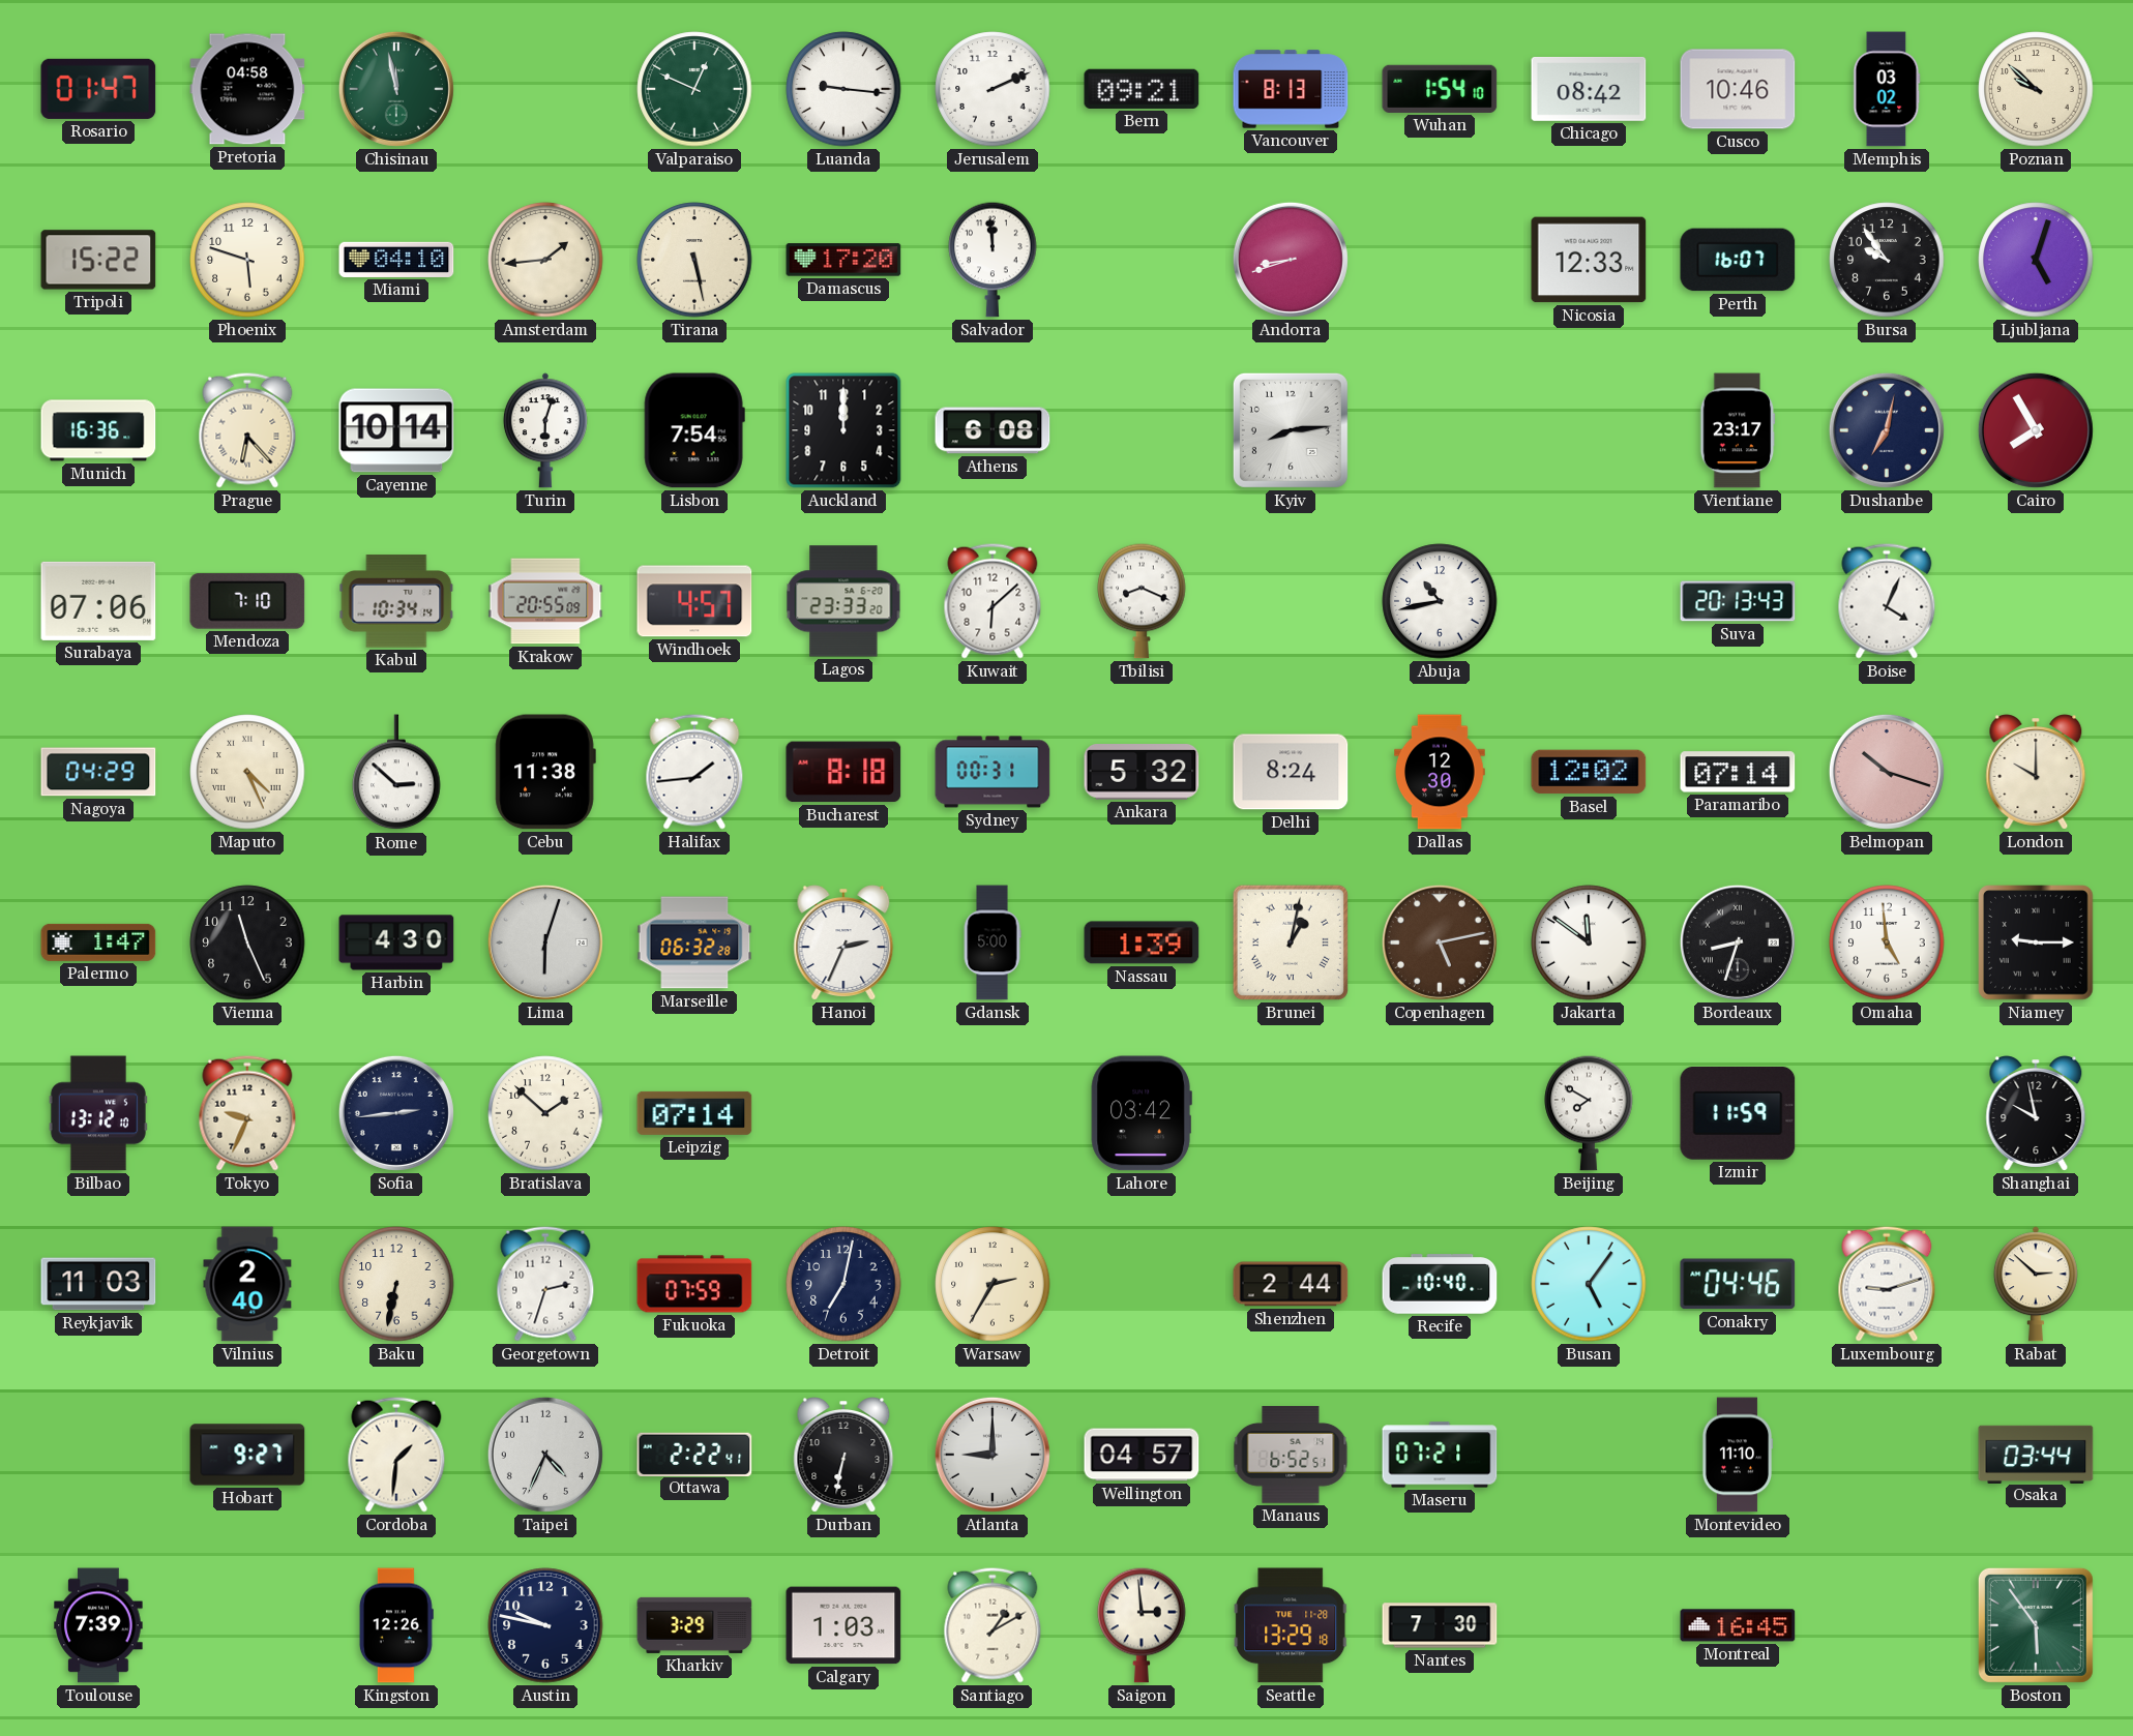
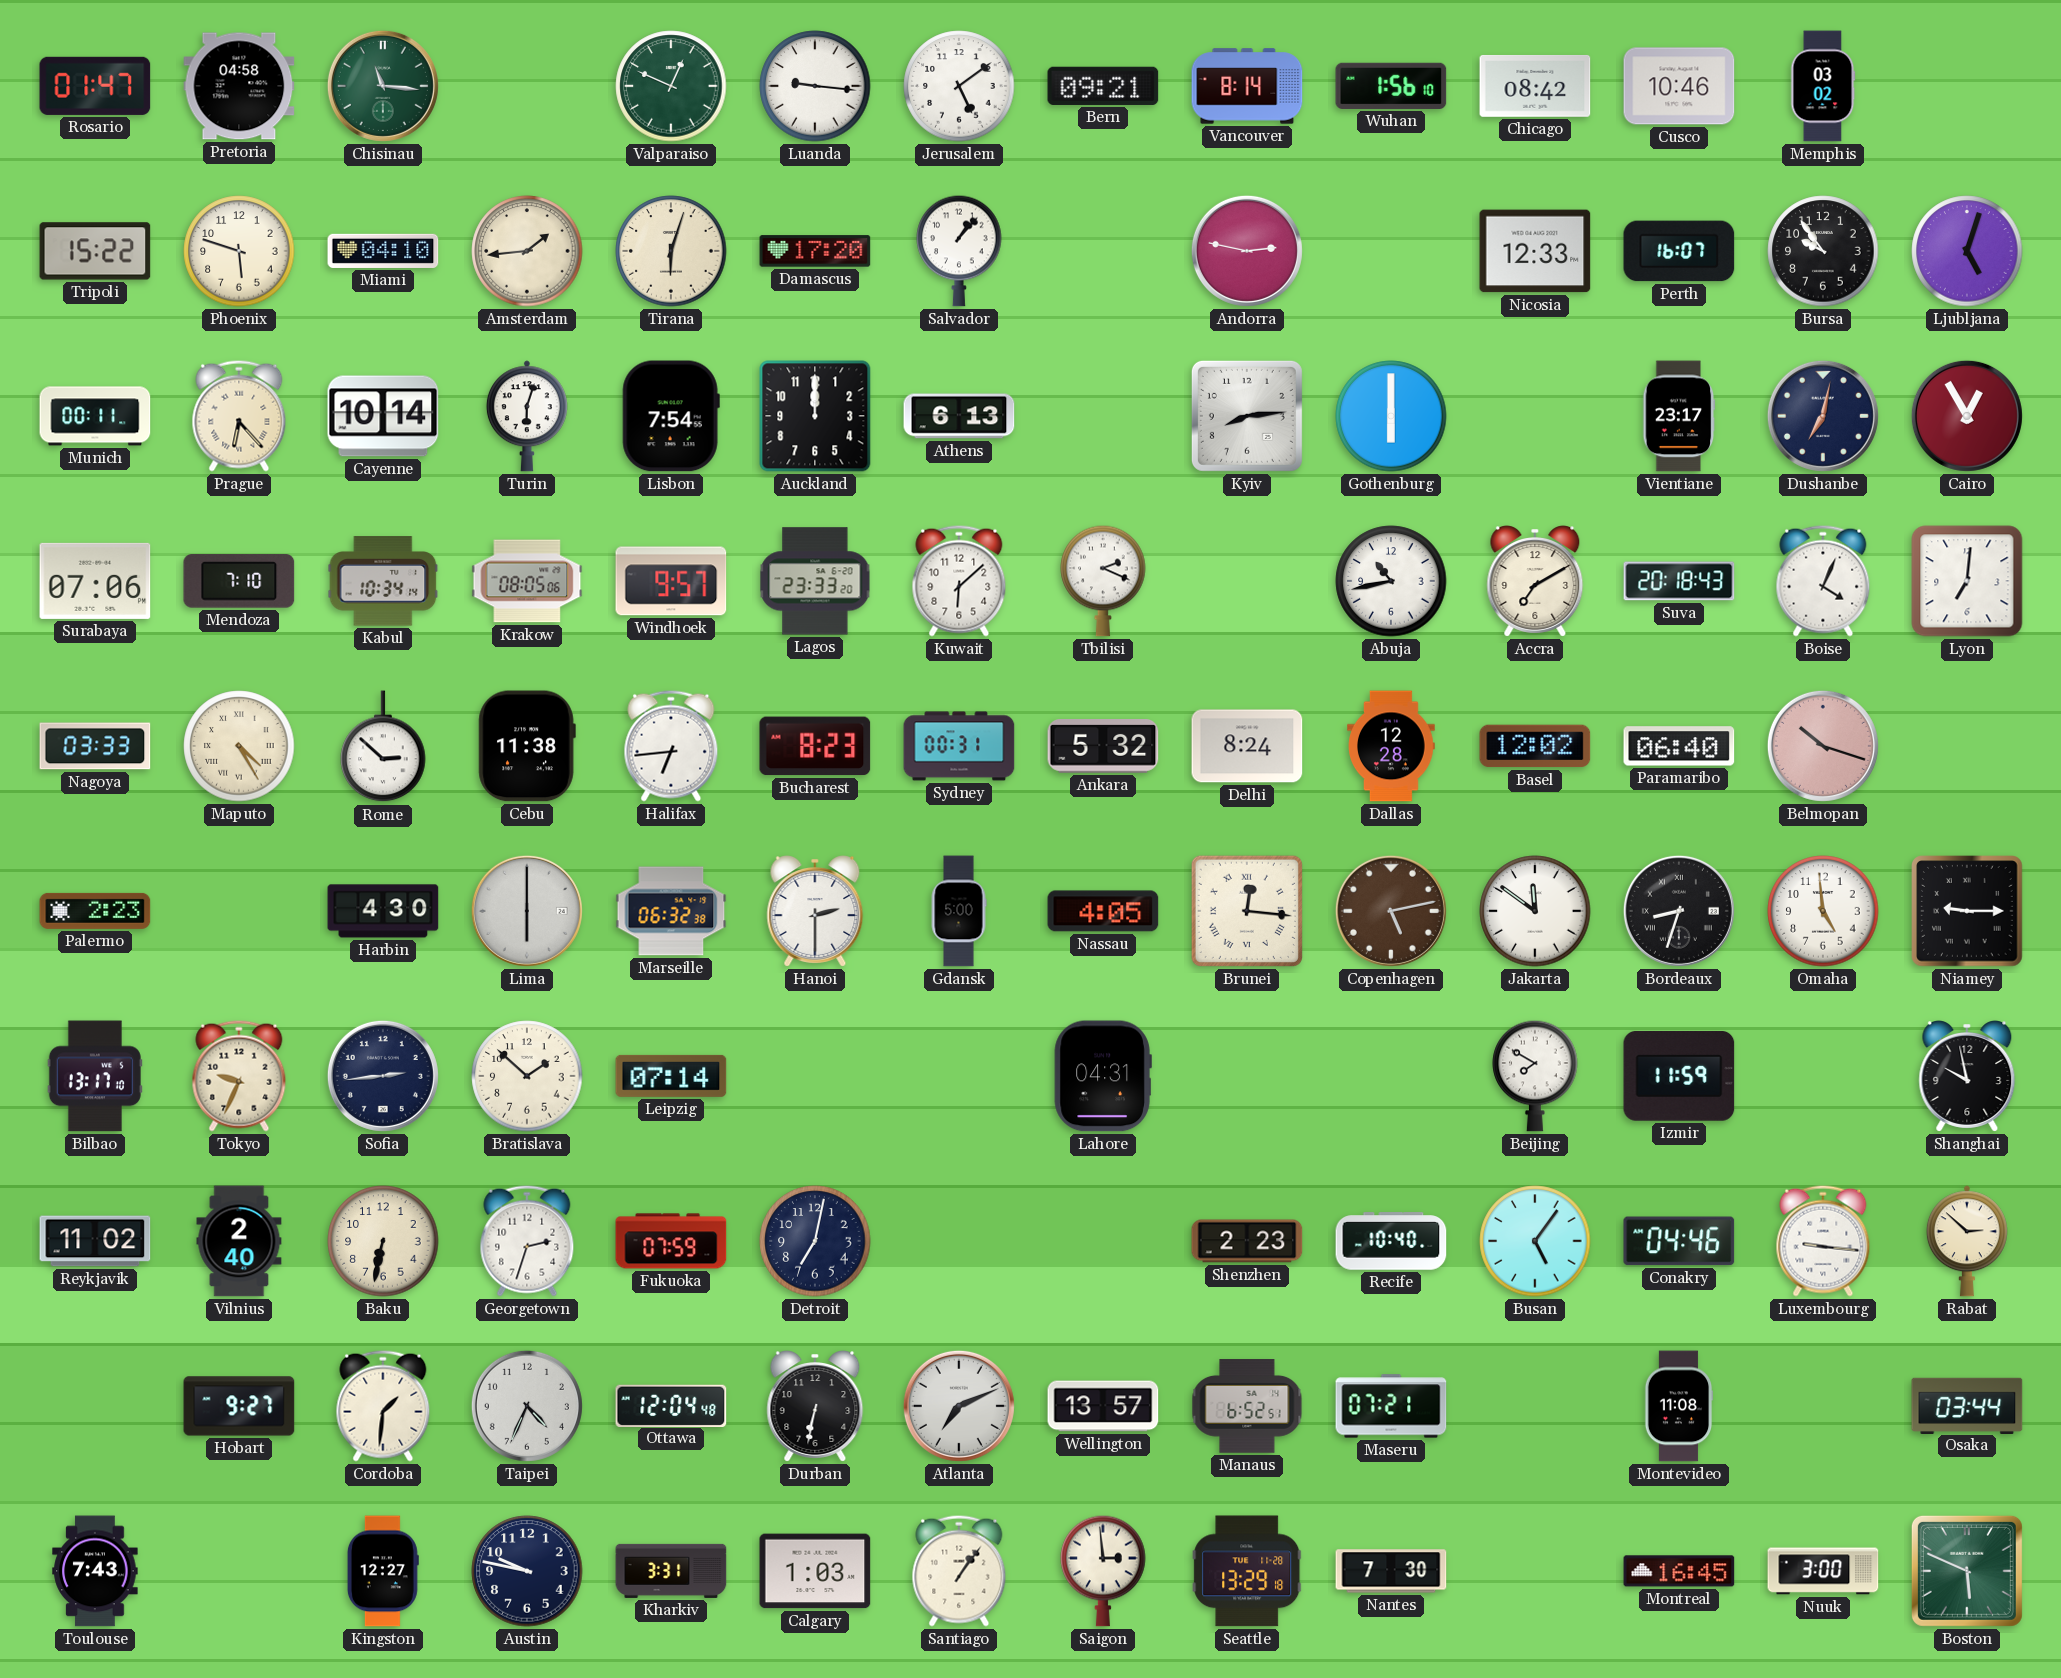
Chisinau: 11:58 -> 11:16
Jerusalem: 2:11 -> 5:09
Vancouver: 8:13 -> 8:14
Wuhan: 1:54 -> 1:56
Poznan: 9:52 -> none
Tirana: 5:28 -> 6:03
Salvador: 11:59 -> 1:07
Andorra: 8:42 -> 2:47
Munich: 16:36 -> 00:11
Athens: 6:08 -> 6:13
Gothenburg: none -> 6:00
Cairo: 7:55 -> 12:55
Krakow: 20:55 -> 08:05
Windhoek: 4:57 -> 9:57
Tbilisi: 8:19 -> 2:19
Accra: none -> 7:10
Suva: 20:13 -> 20:18
Lyon: none -> 7:01
Nagoya: 04:29 -> 03:33
Maputo: 4:26 -> 4:25
Halifax: 1:44 -> 6:44
Bucharest: 8:18 -> 8:23
Dallas: 12:30 -> 12:28
Paramaribo: 07:14 -> 06:40
London: 10:00 -> none
Palermo: 1:47 -> 2:23
Vienna: 11:26 -> none
Lima: 6:03 -> 6:00
Marseille: 06:32:28 -> 06:32:38
Hanoi: 2:34 -> 2:30
Nassau: 1:39 -> 4:05
Brunei: 1:02 -> 12:16
Bilbao: 13:12 -> 13:17
Lahore: 03:42 -> 04:31
Reykjavik: 11:03 -> 11:02
Warsaw: 2:35 -> none
Shenzhen: 2:44 -> 2:23
Luxembourg: 9:12 -> 9:16
Ottawa: 2:22 -> 12:04
Atlanta: 9:00 -> 7:11
Wellington: 04:57 -> 13:57
Montevideo: 11:10 -> 11:08
Toulouse: 7:39 -> 7:43
Kingston: 12:26 -> 12:27
Kharkiv: 3:29 -> 3:31
Santiago: 1:10 -> 1:06
Nuuk: none -> 3:00
Boston: 5:54 -> 5:49
